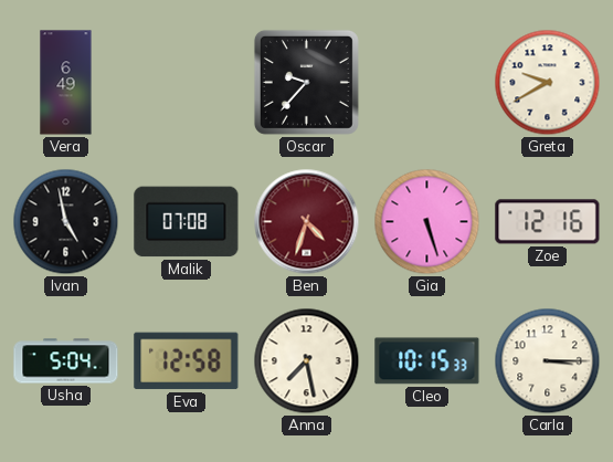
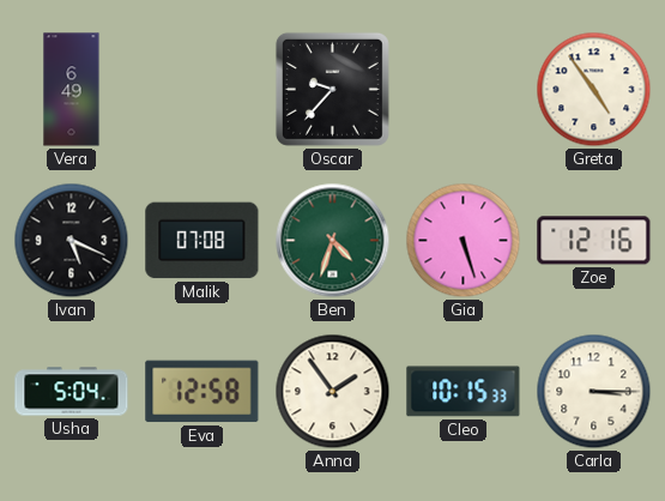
Greta: 9:40 -> 4:54
Ivan: 4:58 -> 5:19
Ben dial: burgundy -> green
Anna: 7:28 -> 1:54
